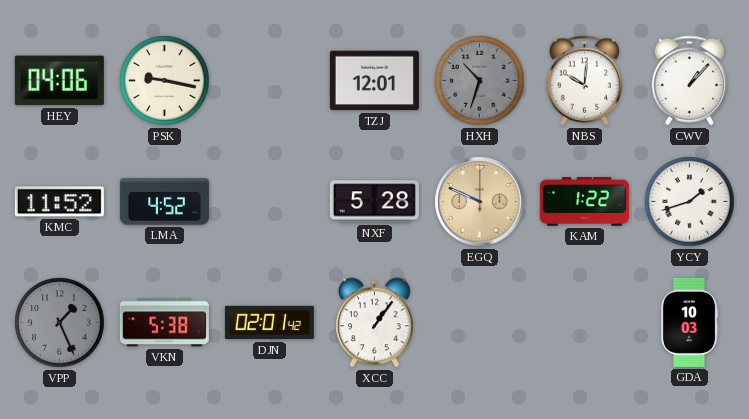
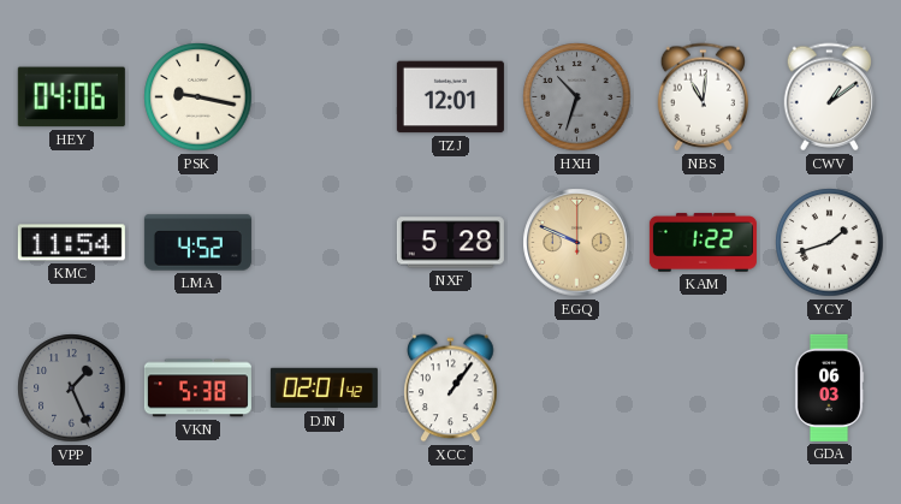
NBS: 10:01 -> 11:01
CWV: 1:07 -> 1:09
KMC: 11:52 -> 11:54
GDA: 10:03 -> 06:03
